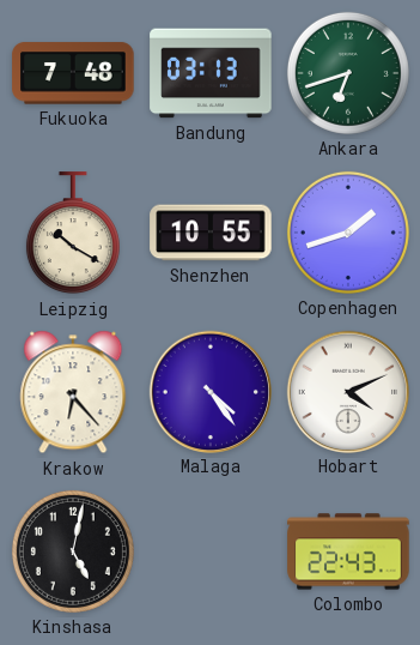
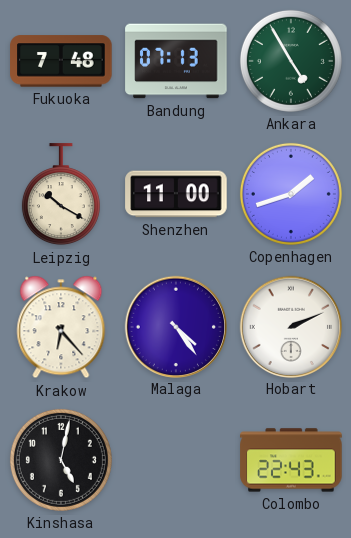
Bandung: 03:13 -> 07:13
Ankara: 6:42 -> 4:55
Shenzhen: 10:55 -> 11:00
Hobart: 4:11 -> 2:11
